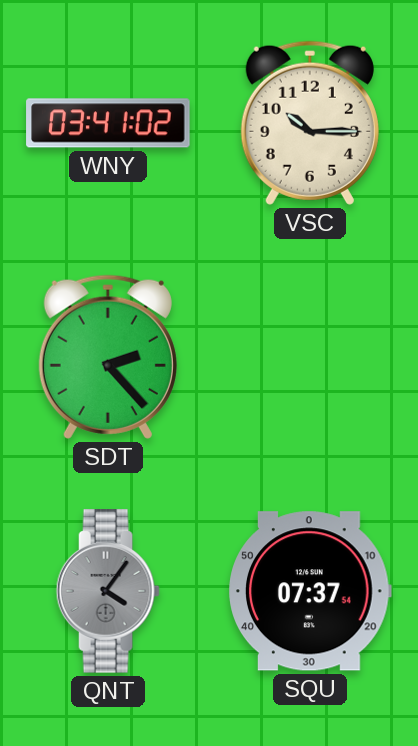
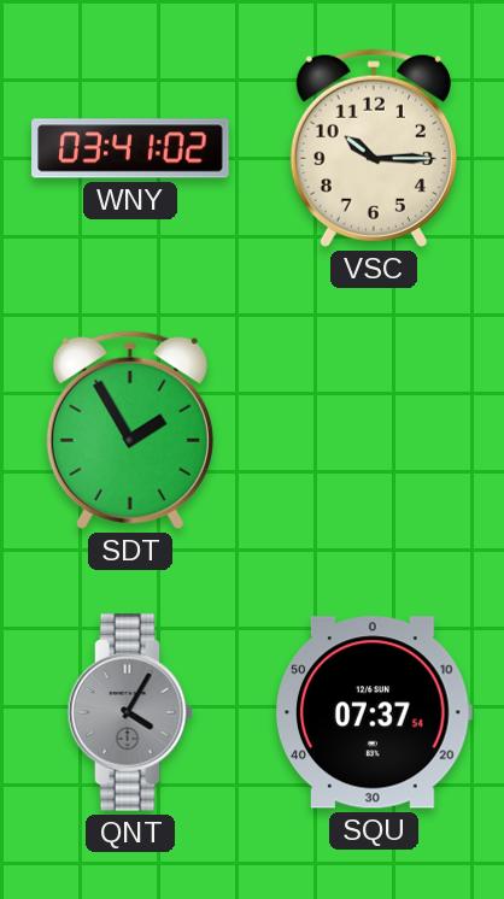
SDT: 2:23 -> 1:55
QNT: 4:06 -> 4:05
